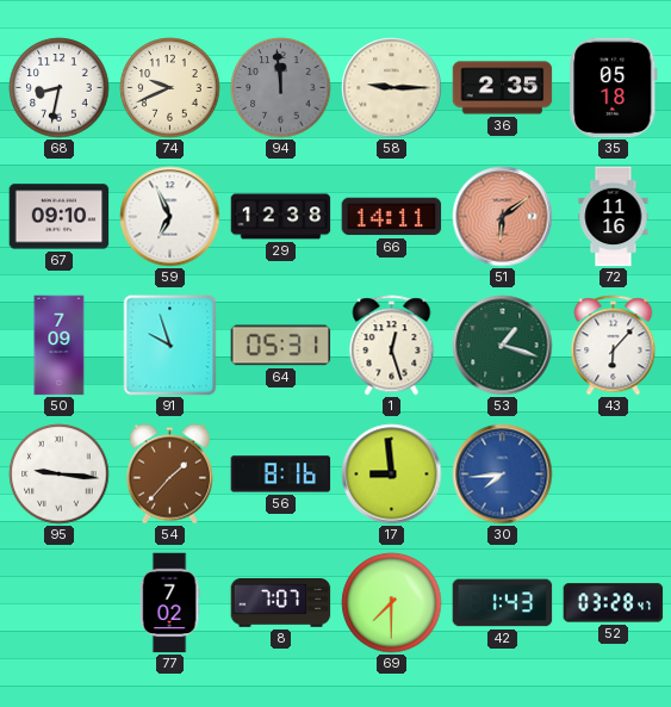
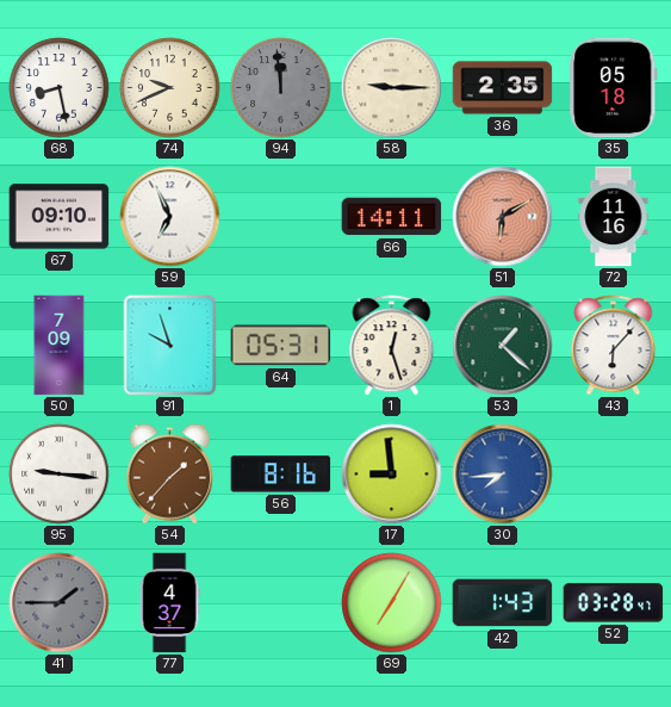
68: 8:32 -> 8:28
29: 12:38 -> none
51: 6:09 -> 6:10
53: 1:18 -> 1:22
41: none -> 1:45
77: 7:02 -> 4:37
8: 7:07 -> none
69: 7:30 -> 7:05
